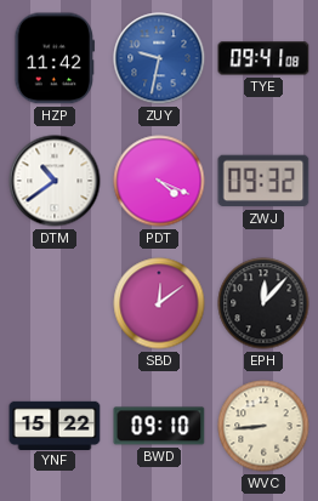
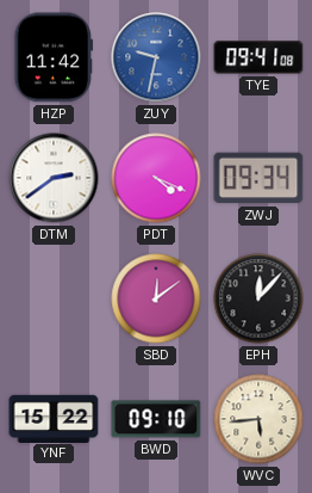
DTM: 10:39 -> 2:39
ZWJ: 09:32 -> 09:34
WVC: 8:44 -> 5:44
